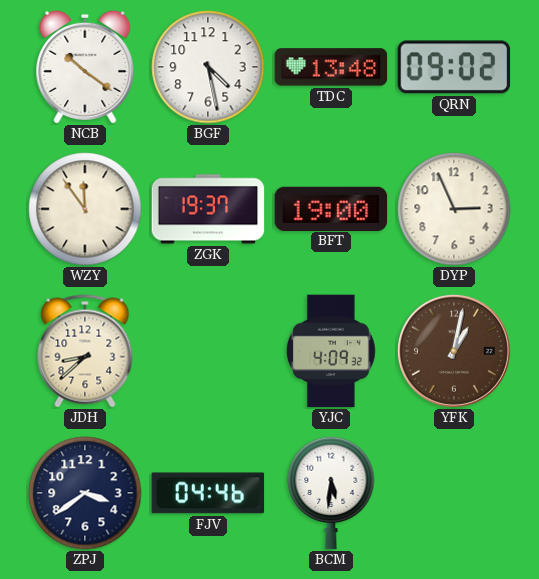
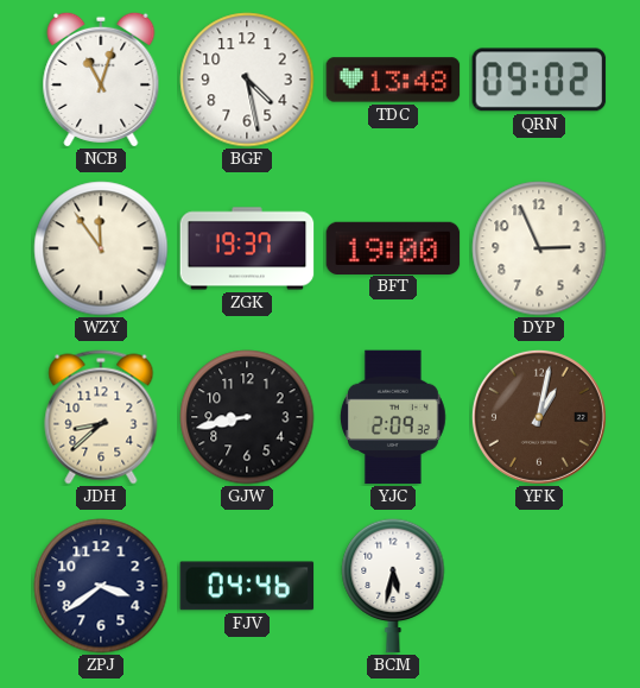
NCB: 10:21 -> 11:03
GJW: none -> 8:43
YJC: 4:09 -> 2:09
BCM: 5:31 -> 5:32
